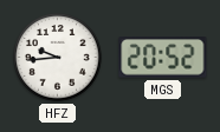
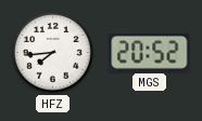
HFZ: 9:44 -> 7:44
